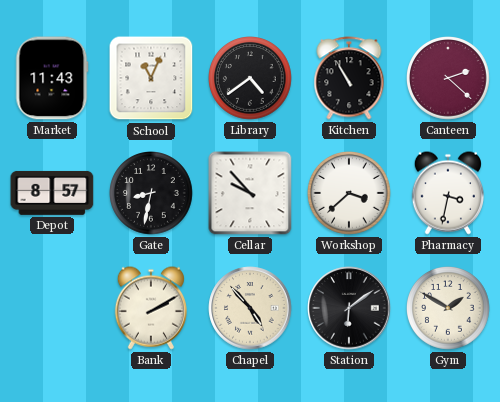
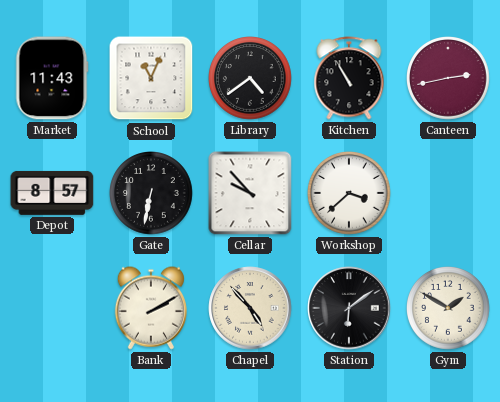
Canteen: 2:22 -> 2:43
Gate: 8:32 -> 6:32
Pharmacy: 3:32 -> none
